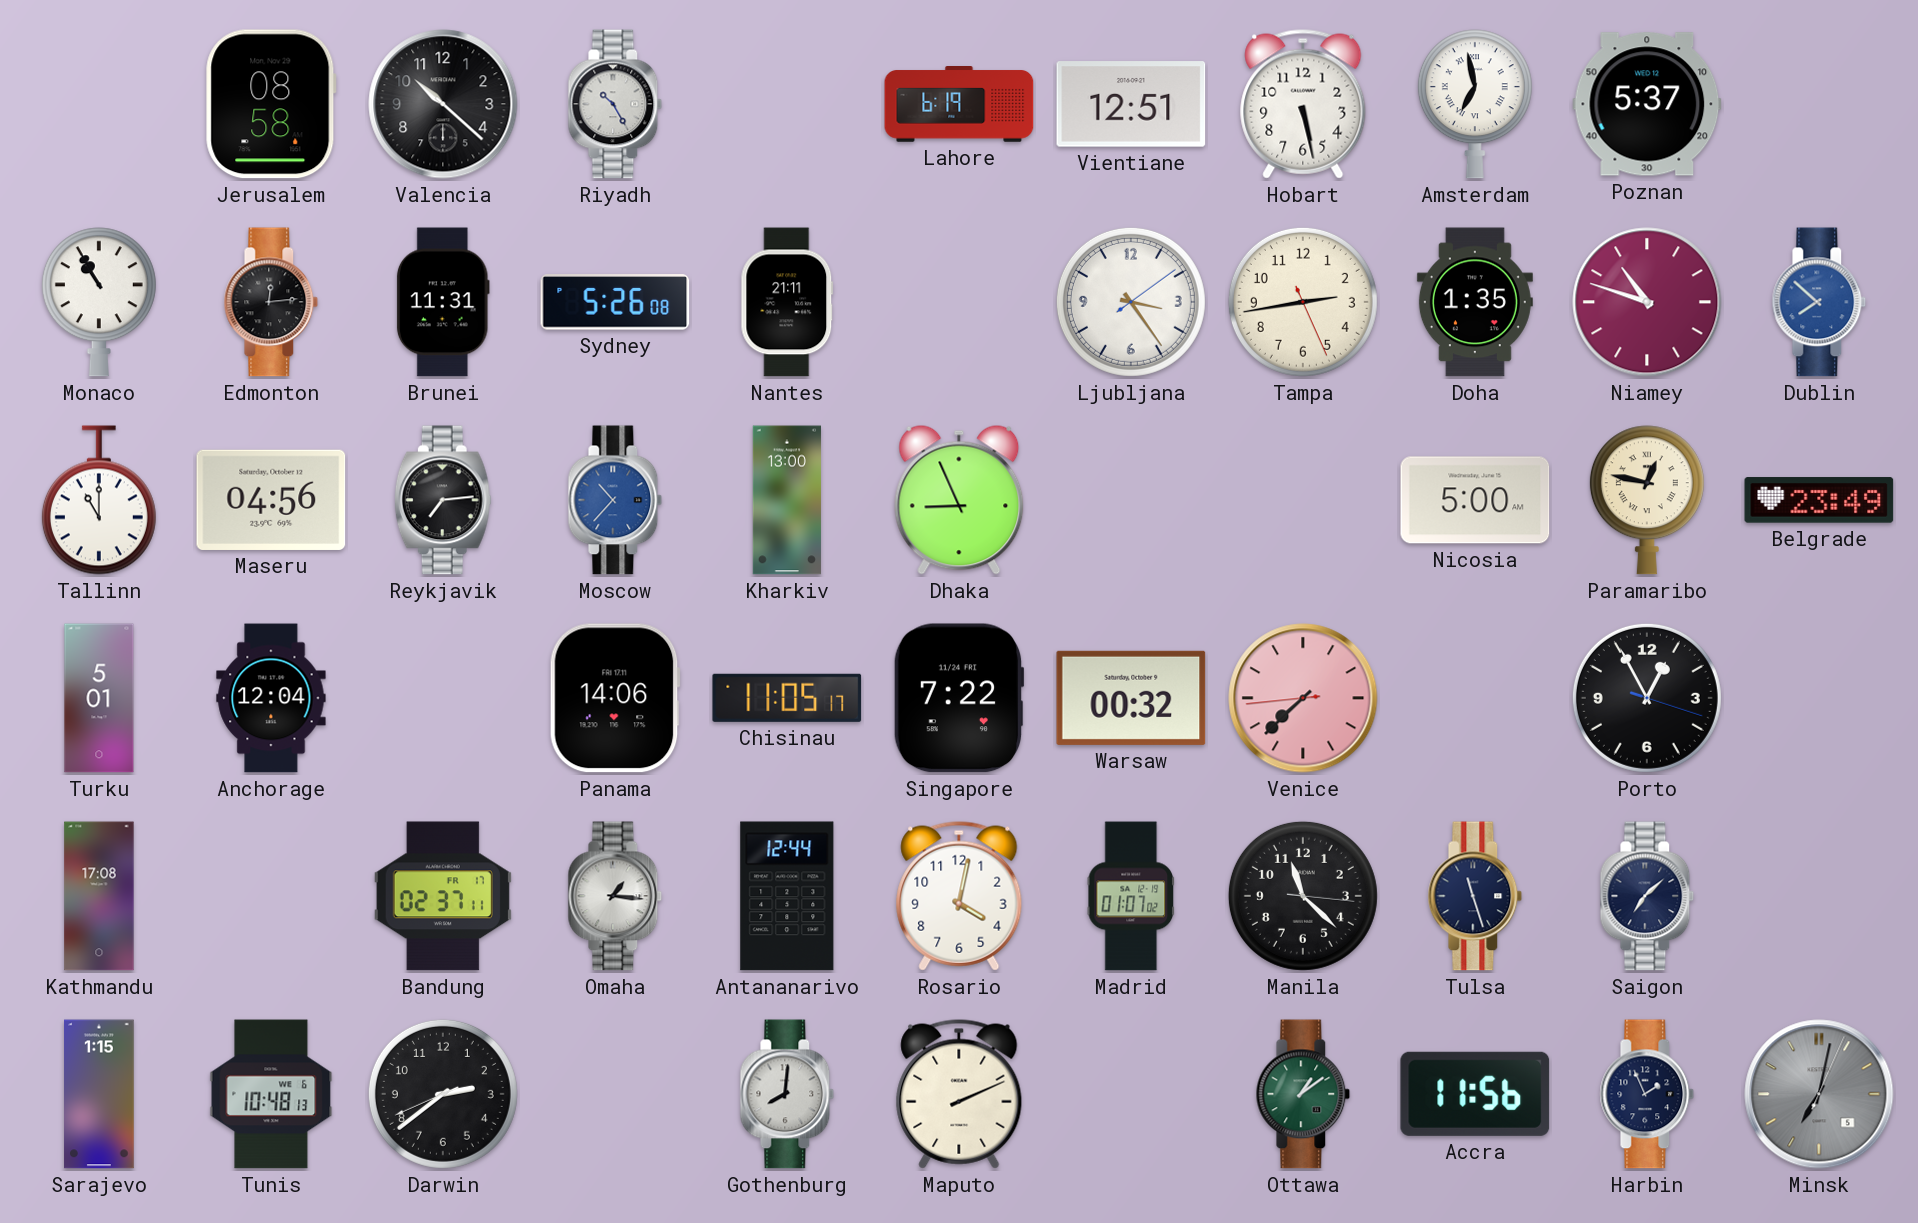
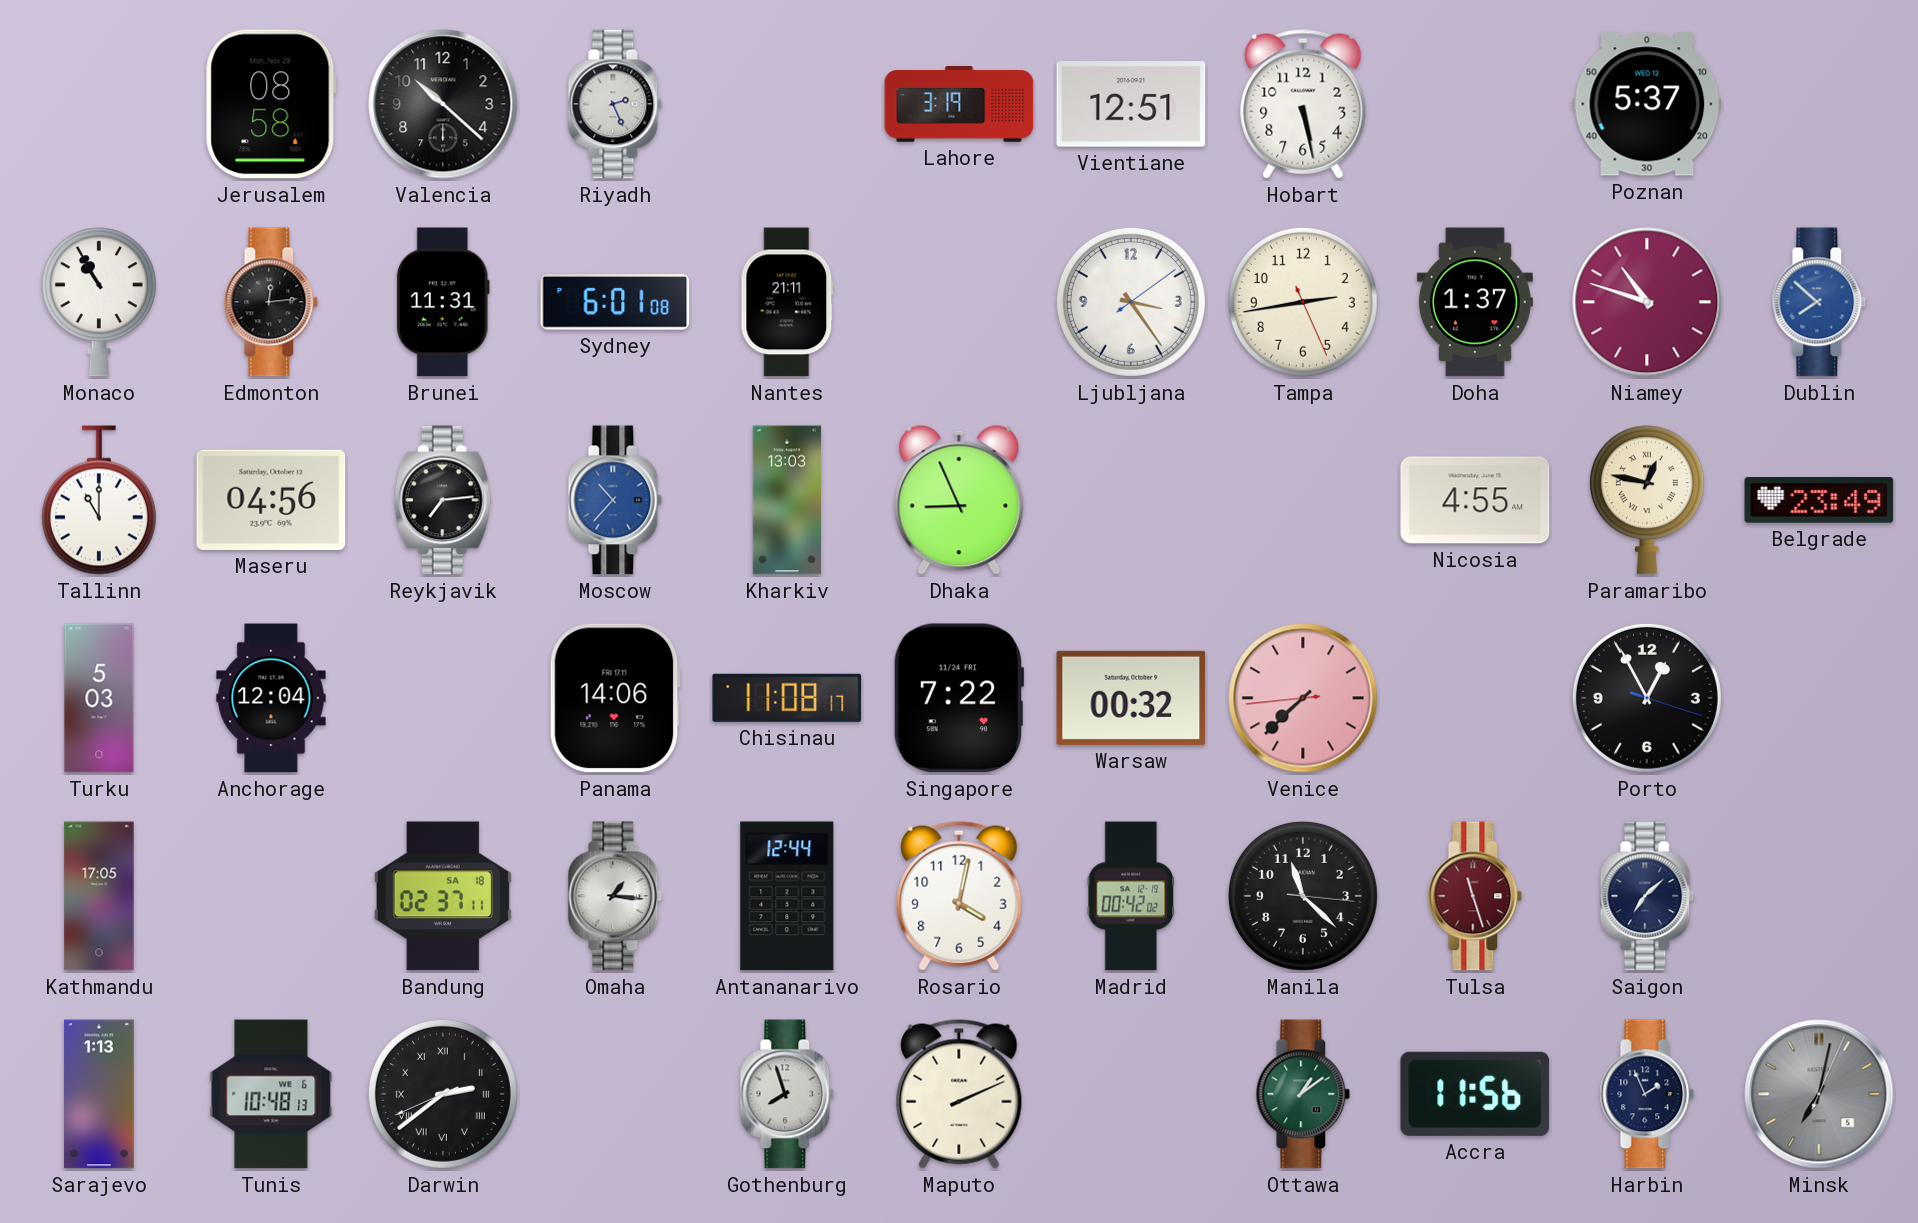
Riyadh: 10:25 -> 2:26
Lahore: 6:19 -> 3:19
Amsterdam: 6:58 -> none
Sydney: 5:26 -> 6:01
Doha: 1:35 -> 1:37
Kharkiv: 13:00 -> 13:03
Nicosia: 5:00 -> 4:55
Turku: 5:01 -> 5:03
Chisinau: 11:05 -> 11:08
Kathmandu: 17:08 -> 17:05
Bandung date: FR 17 -> SA 18
Madrid: 01:07 -> 00:42
Tulsa dial: navy -> burgundy
Sarajevo: 1:15 -> 1:13
Darwin numerals: Arabic -> Roman
Gothenburg: 8:01 -> 7:57
